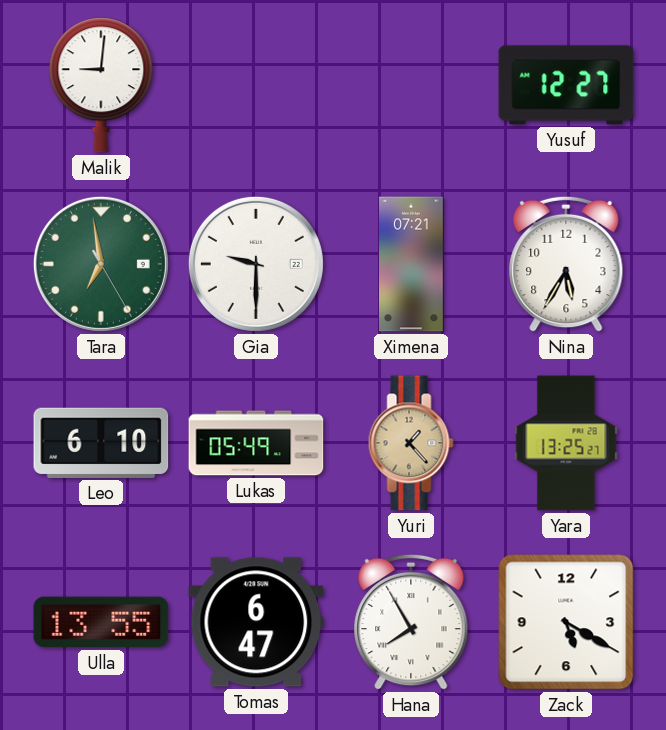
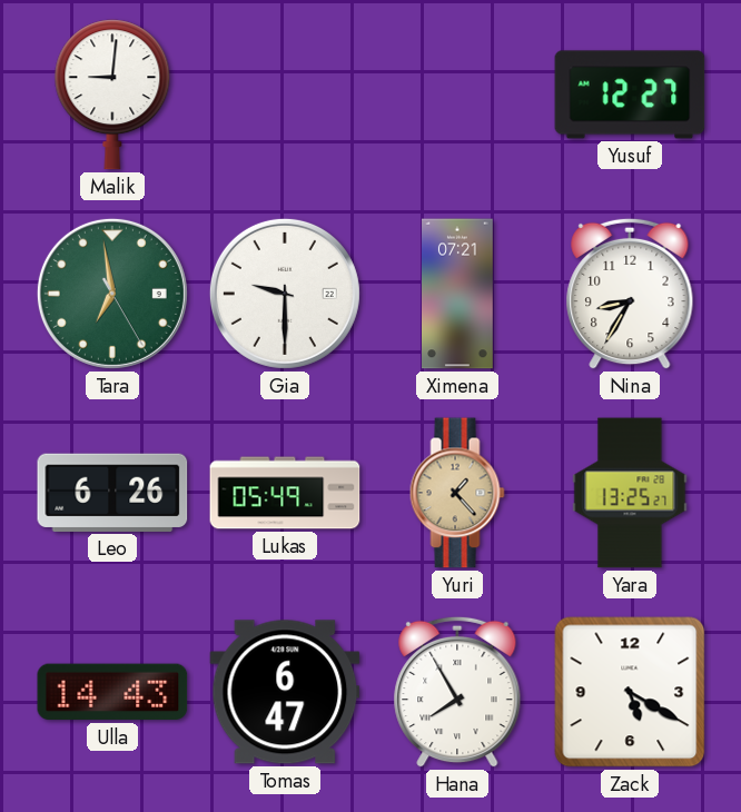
Nina: 5:35 -> 8:35
Leo: 6:10 -> 6:26
Ulla: 13:55 -> 14:43
